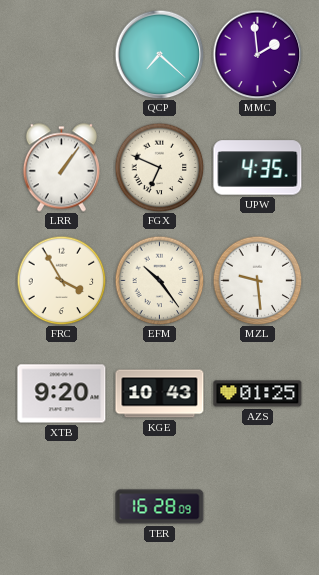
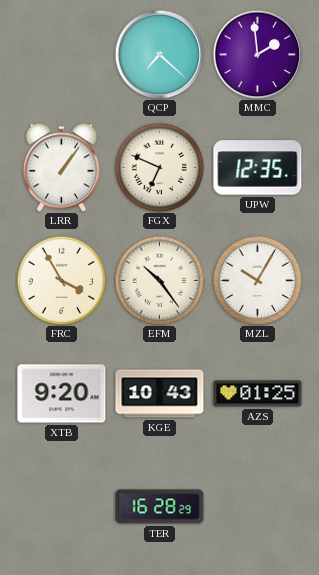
UPW: 4:35 -> 12:35
MZL: 9:29 -> 10:05
TER: 16:28:09 -> 16:28:29
